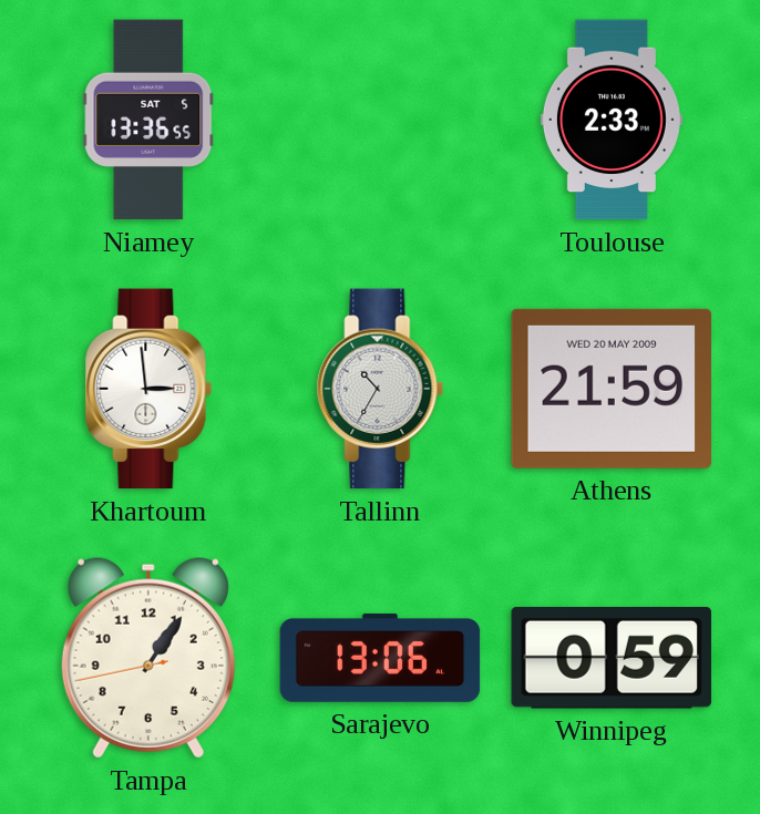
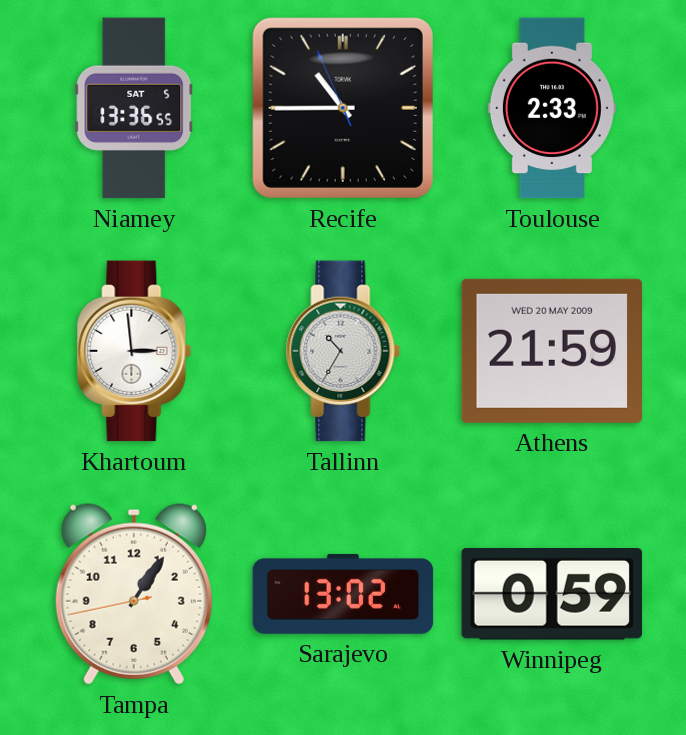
Recife: none -> 10:44
Sarajevo: 13:06 -> 13:02
